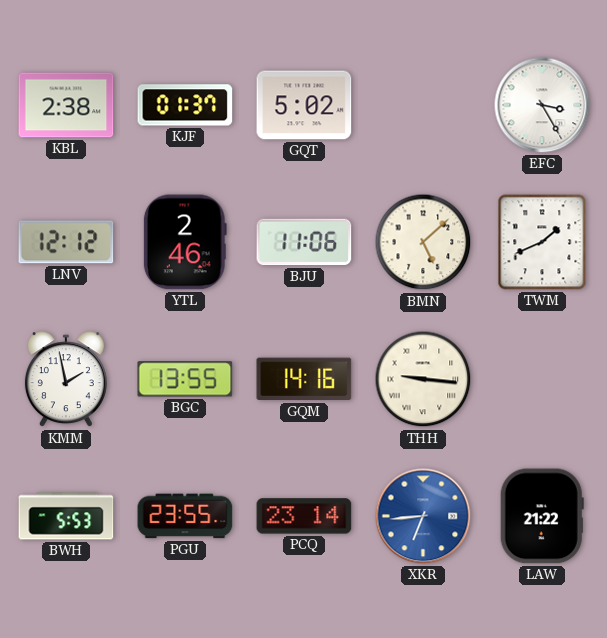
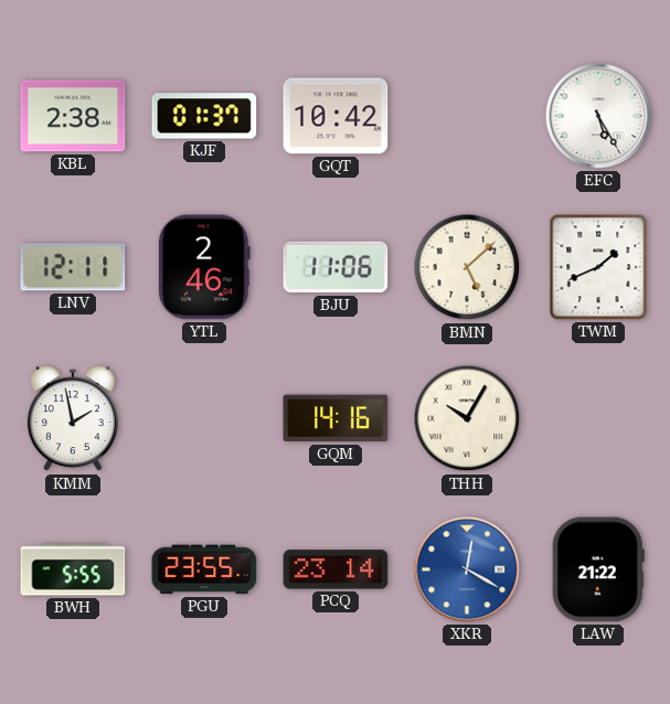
GQT: 5:02 -> 10:42
EFC: 3:25 -> 5:25
LNV: 12:12 -> 12:11
BGC: 13:55 -> none
THH: 9:16 -> 10:05
BWH: 5:53 -> 5:55
XKR: 6:44 -> 12:20
